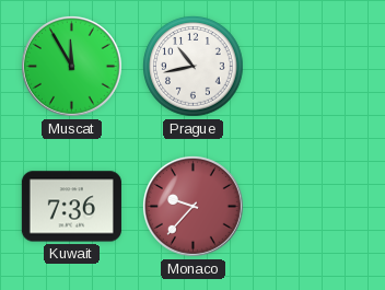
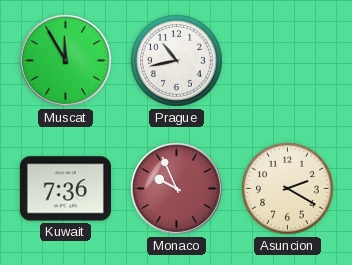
Monaco: 9:37 -> 9:56
Asuncion: none -> 2:20
